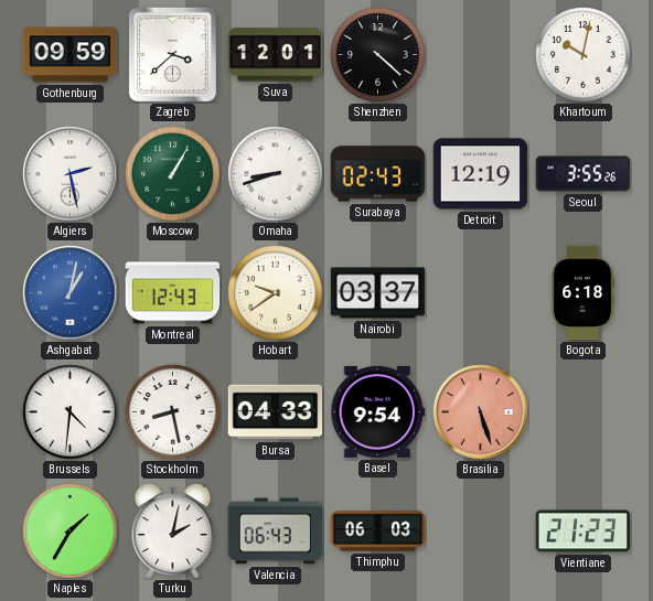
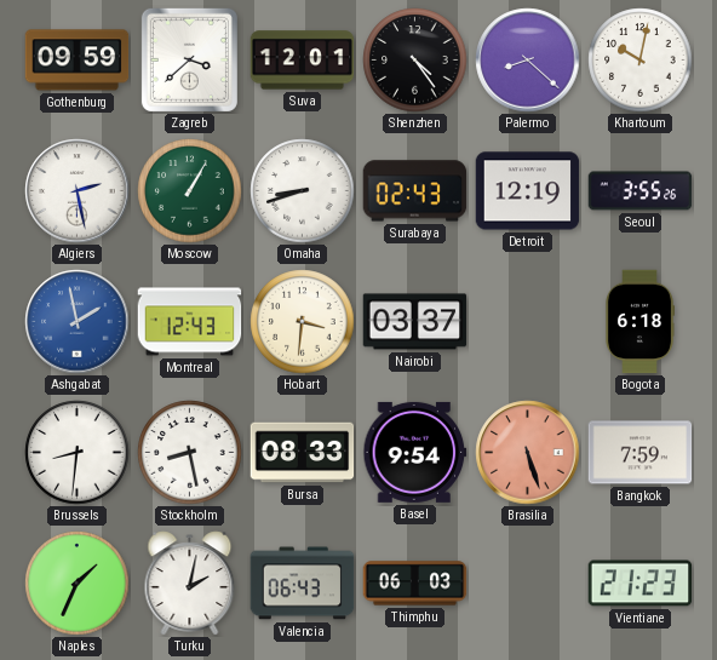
Shenzhen: 4:22 -> 4:24
Palermo: none -> 8:22
Ashgabat: 1:02 -> 1:58
Hobart: 9:39 -> 3:31
Brussels: 4:31 -> 8:31
Bursa: 04:33 -> 08:33
Bangkok: none -> 7:59
Naples: 1:35 -> 1:34
